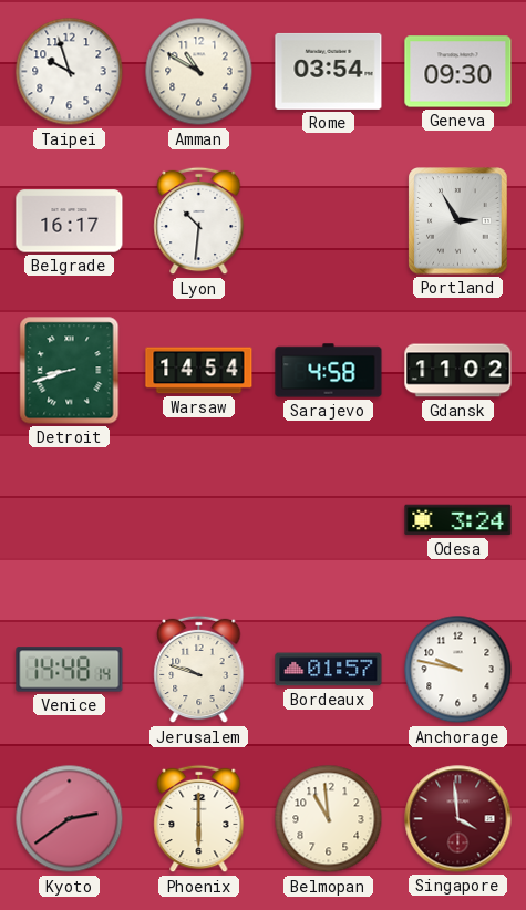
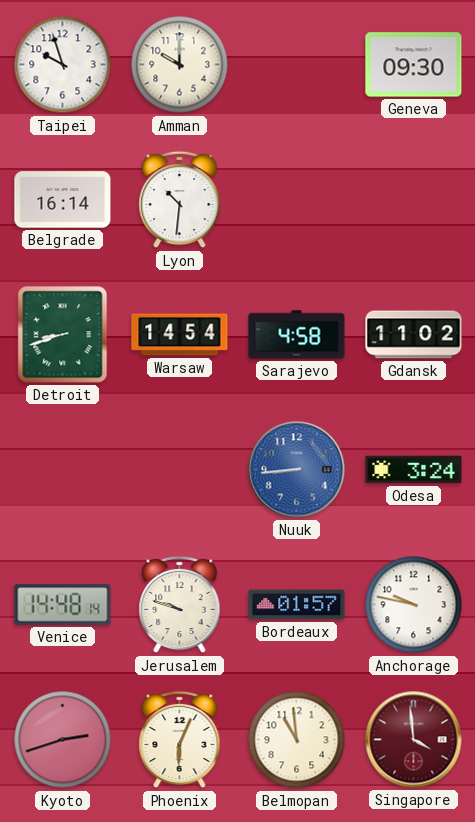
Amman: 10:50 -> 10:00
Rome: 03:54 -> none
Belgrade: 16:17 -> 16:14
Portland: 2:55 -> none
Nuuk: none -> 8:44
Kyoto: 2:39 -> 2:42
Phoenix: 6:00 -> 6:04
